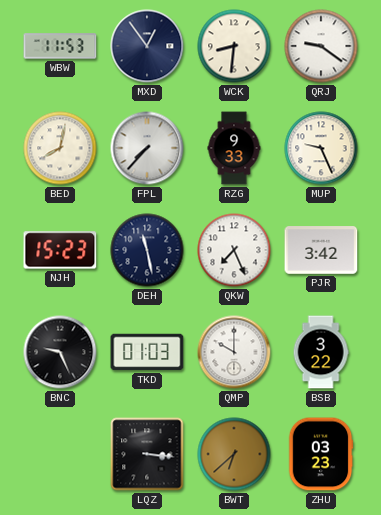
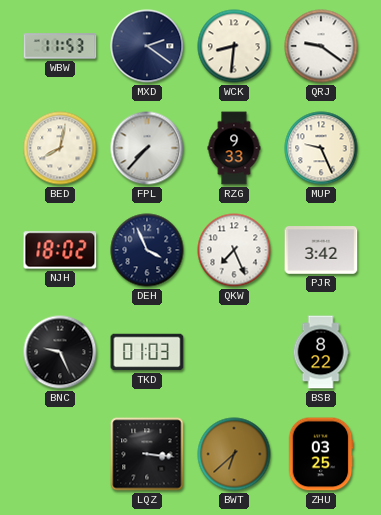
MXD: 12:54 -> 2:21
NJH: 15:23 -> 18:02
DEH: 11:28 -> 3:56
QMP: 10:00 -> none
BSB: 3:22 -> 8:22
ZHU: 03:23 -> 03:25
